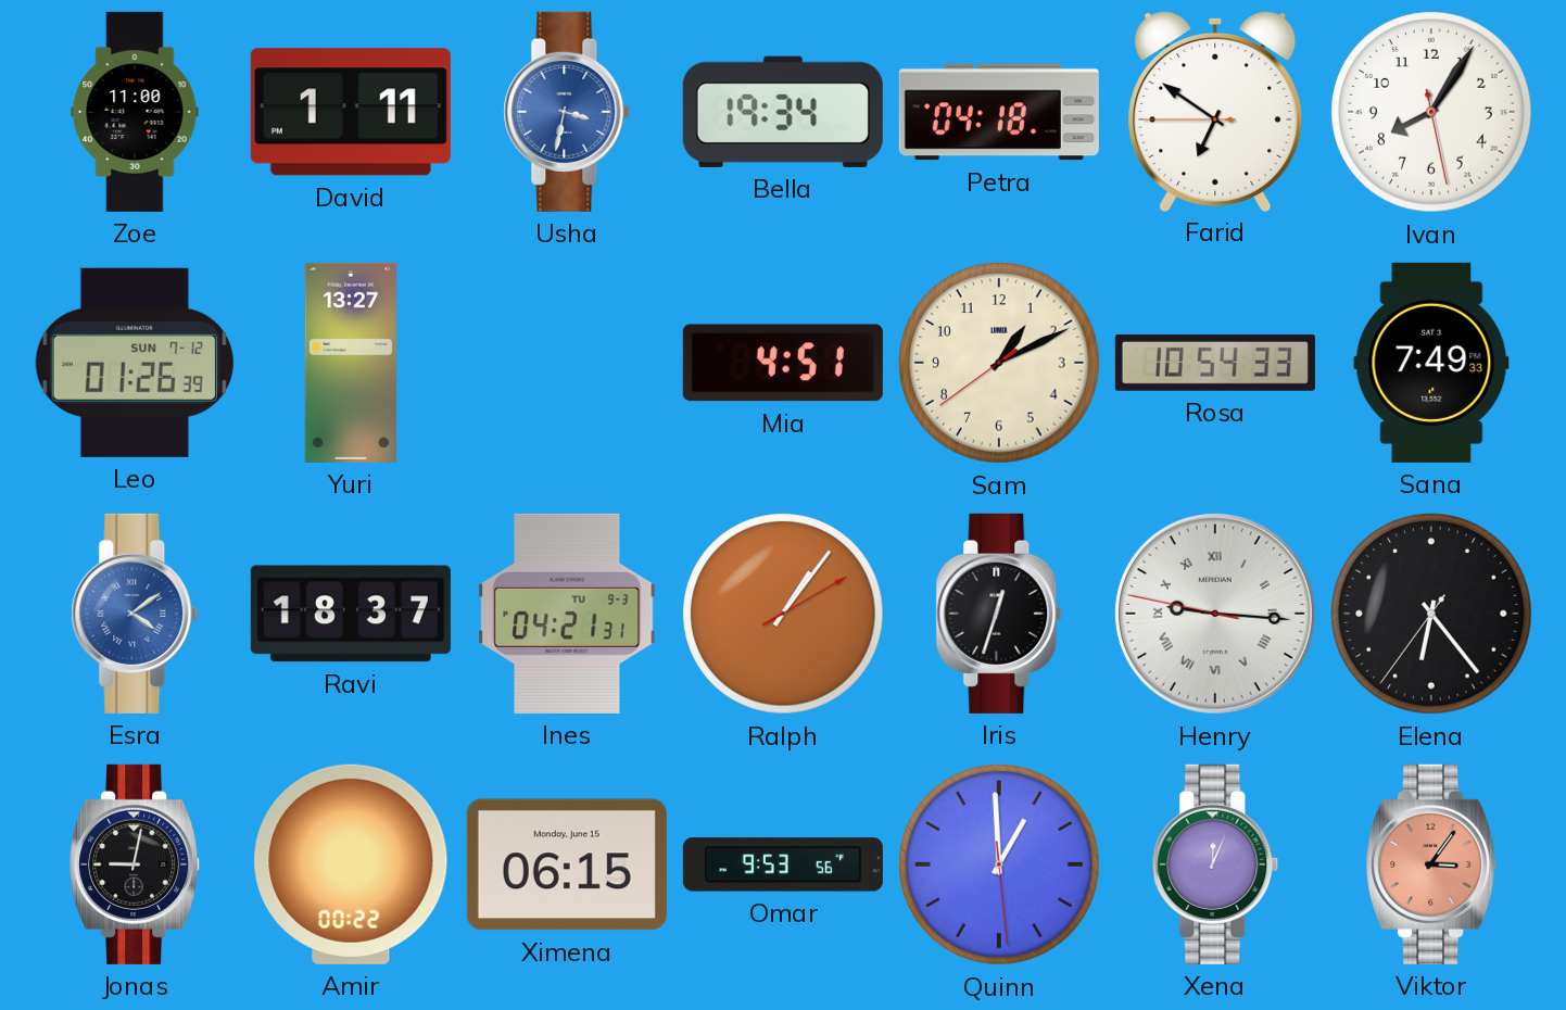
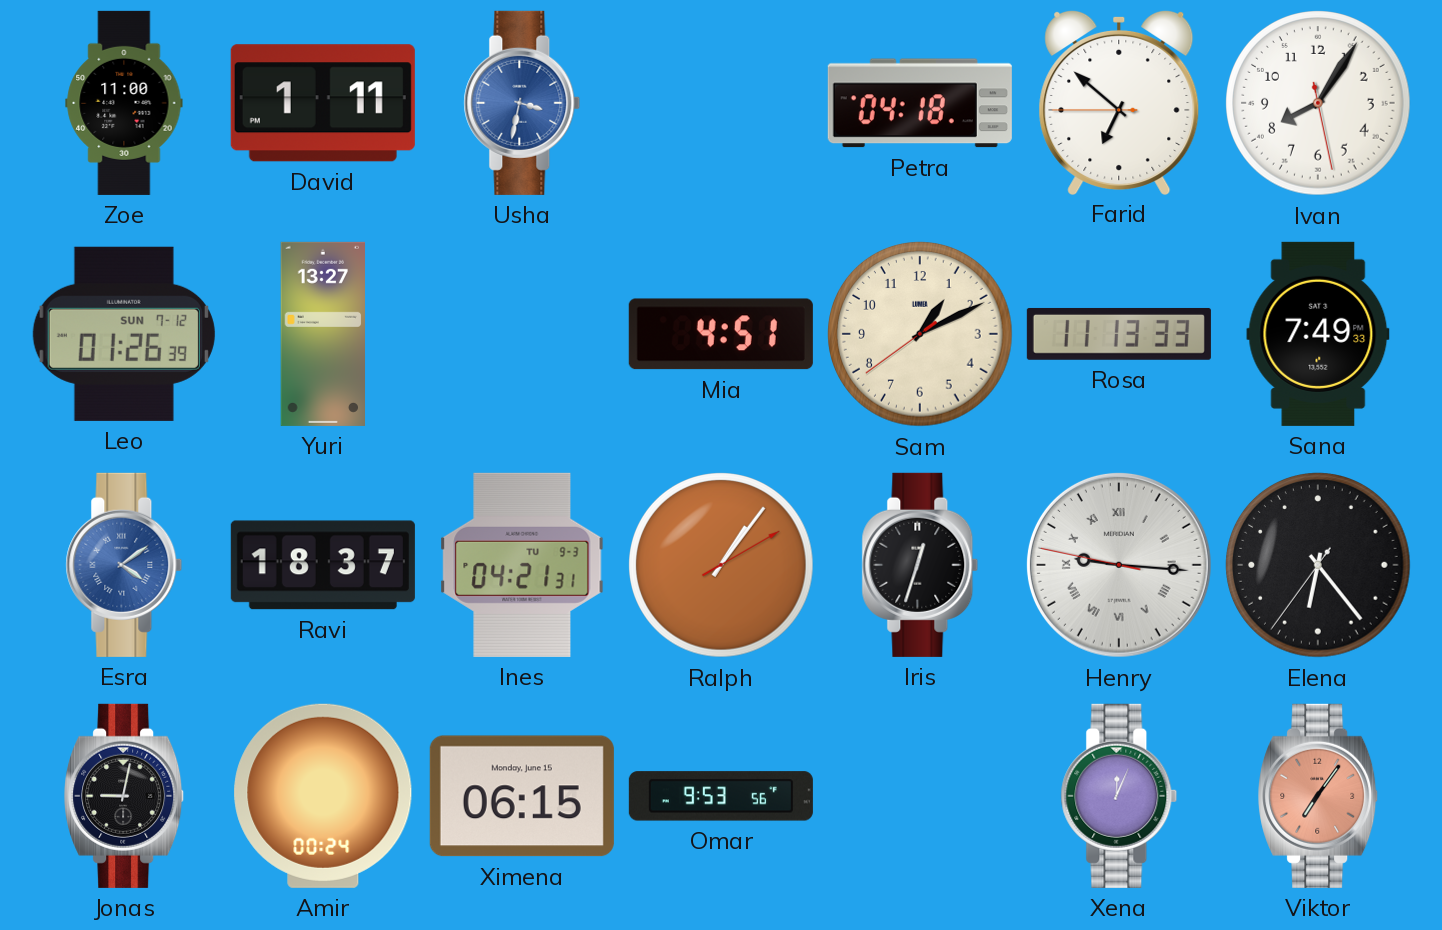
Bella: 19:34 -> none
Farid: 6:50 -> 6:51
Rosa: 10:54 -> 11:13
Amir: 00:22 -> 00:24
Quinn: 12:59 -> none
Viktor: 3:06 -> 7:06
